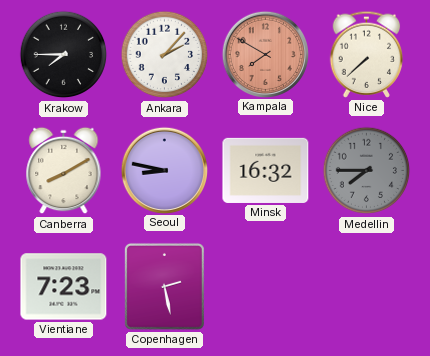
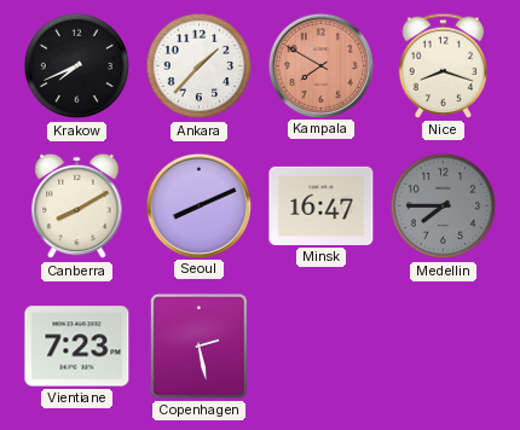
Krakow: 7:45 -> 7:41
Ankara: 2:07 -> 1:37
Nice: 7:38 -> 8:18
Seoul: 8:47 -> 8:11
Minsk: 16:32 -> 16:47
